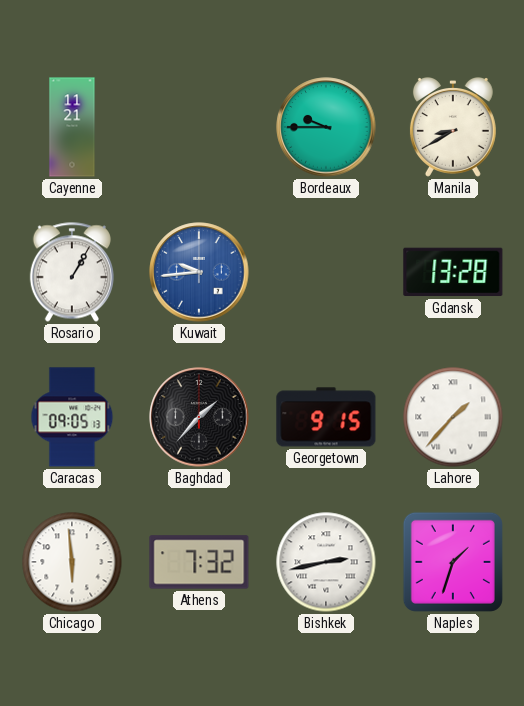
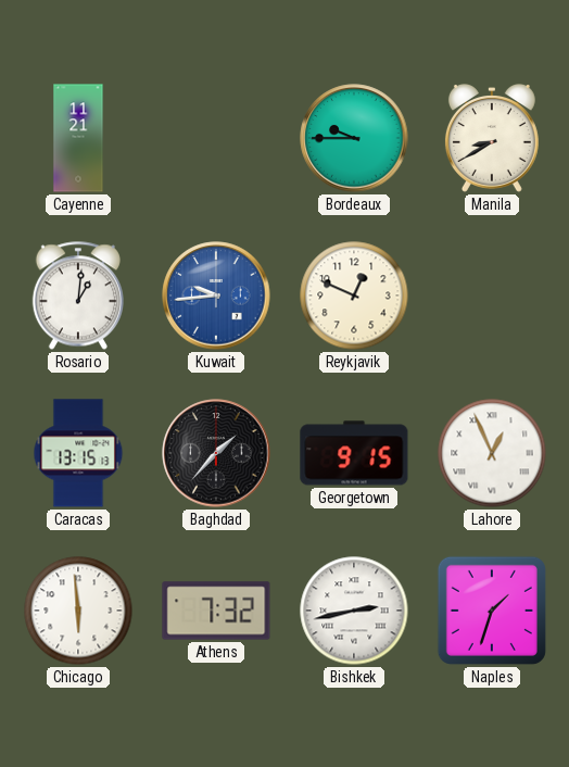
Rosario: 1:05 -> 1:01
Reykjavik: none -> 12:49
Gdansk: 13:28 -> none
Caracas: 09:05 -> 13:15
Lahore: 1:37 -> 12:56
